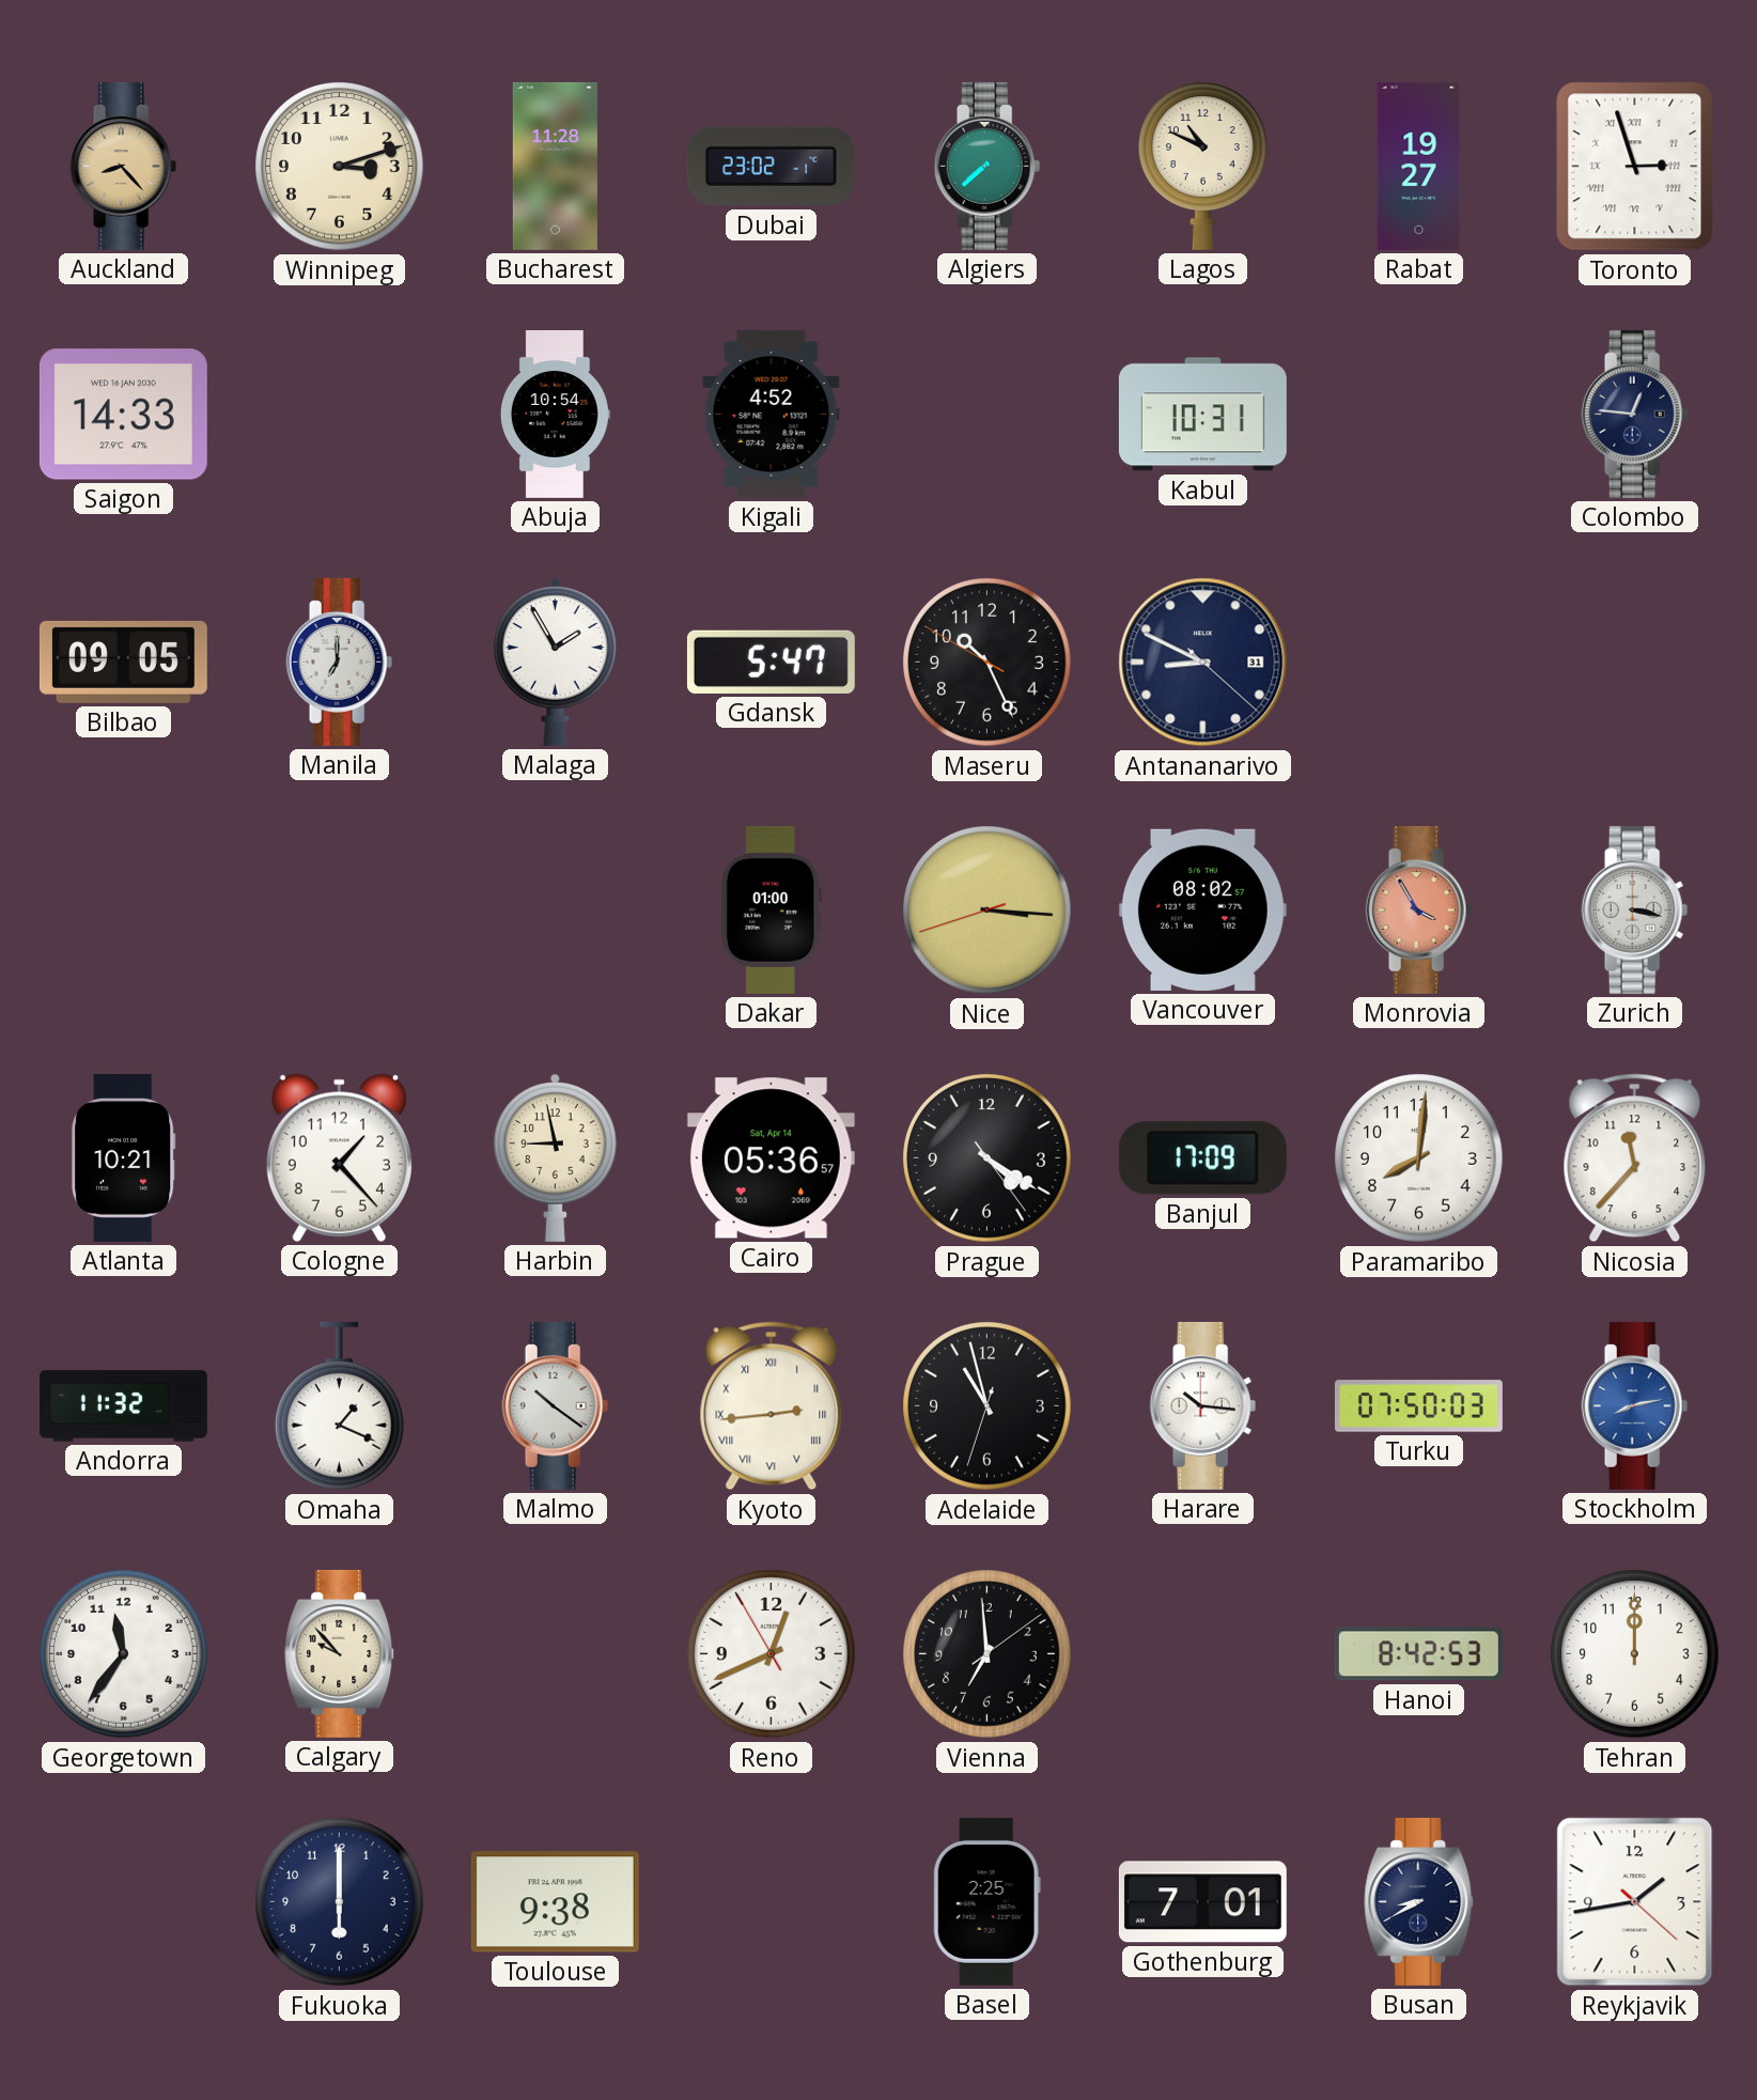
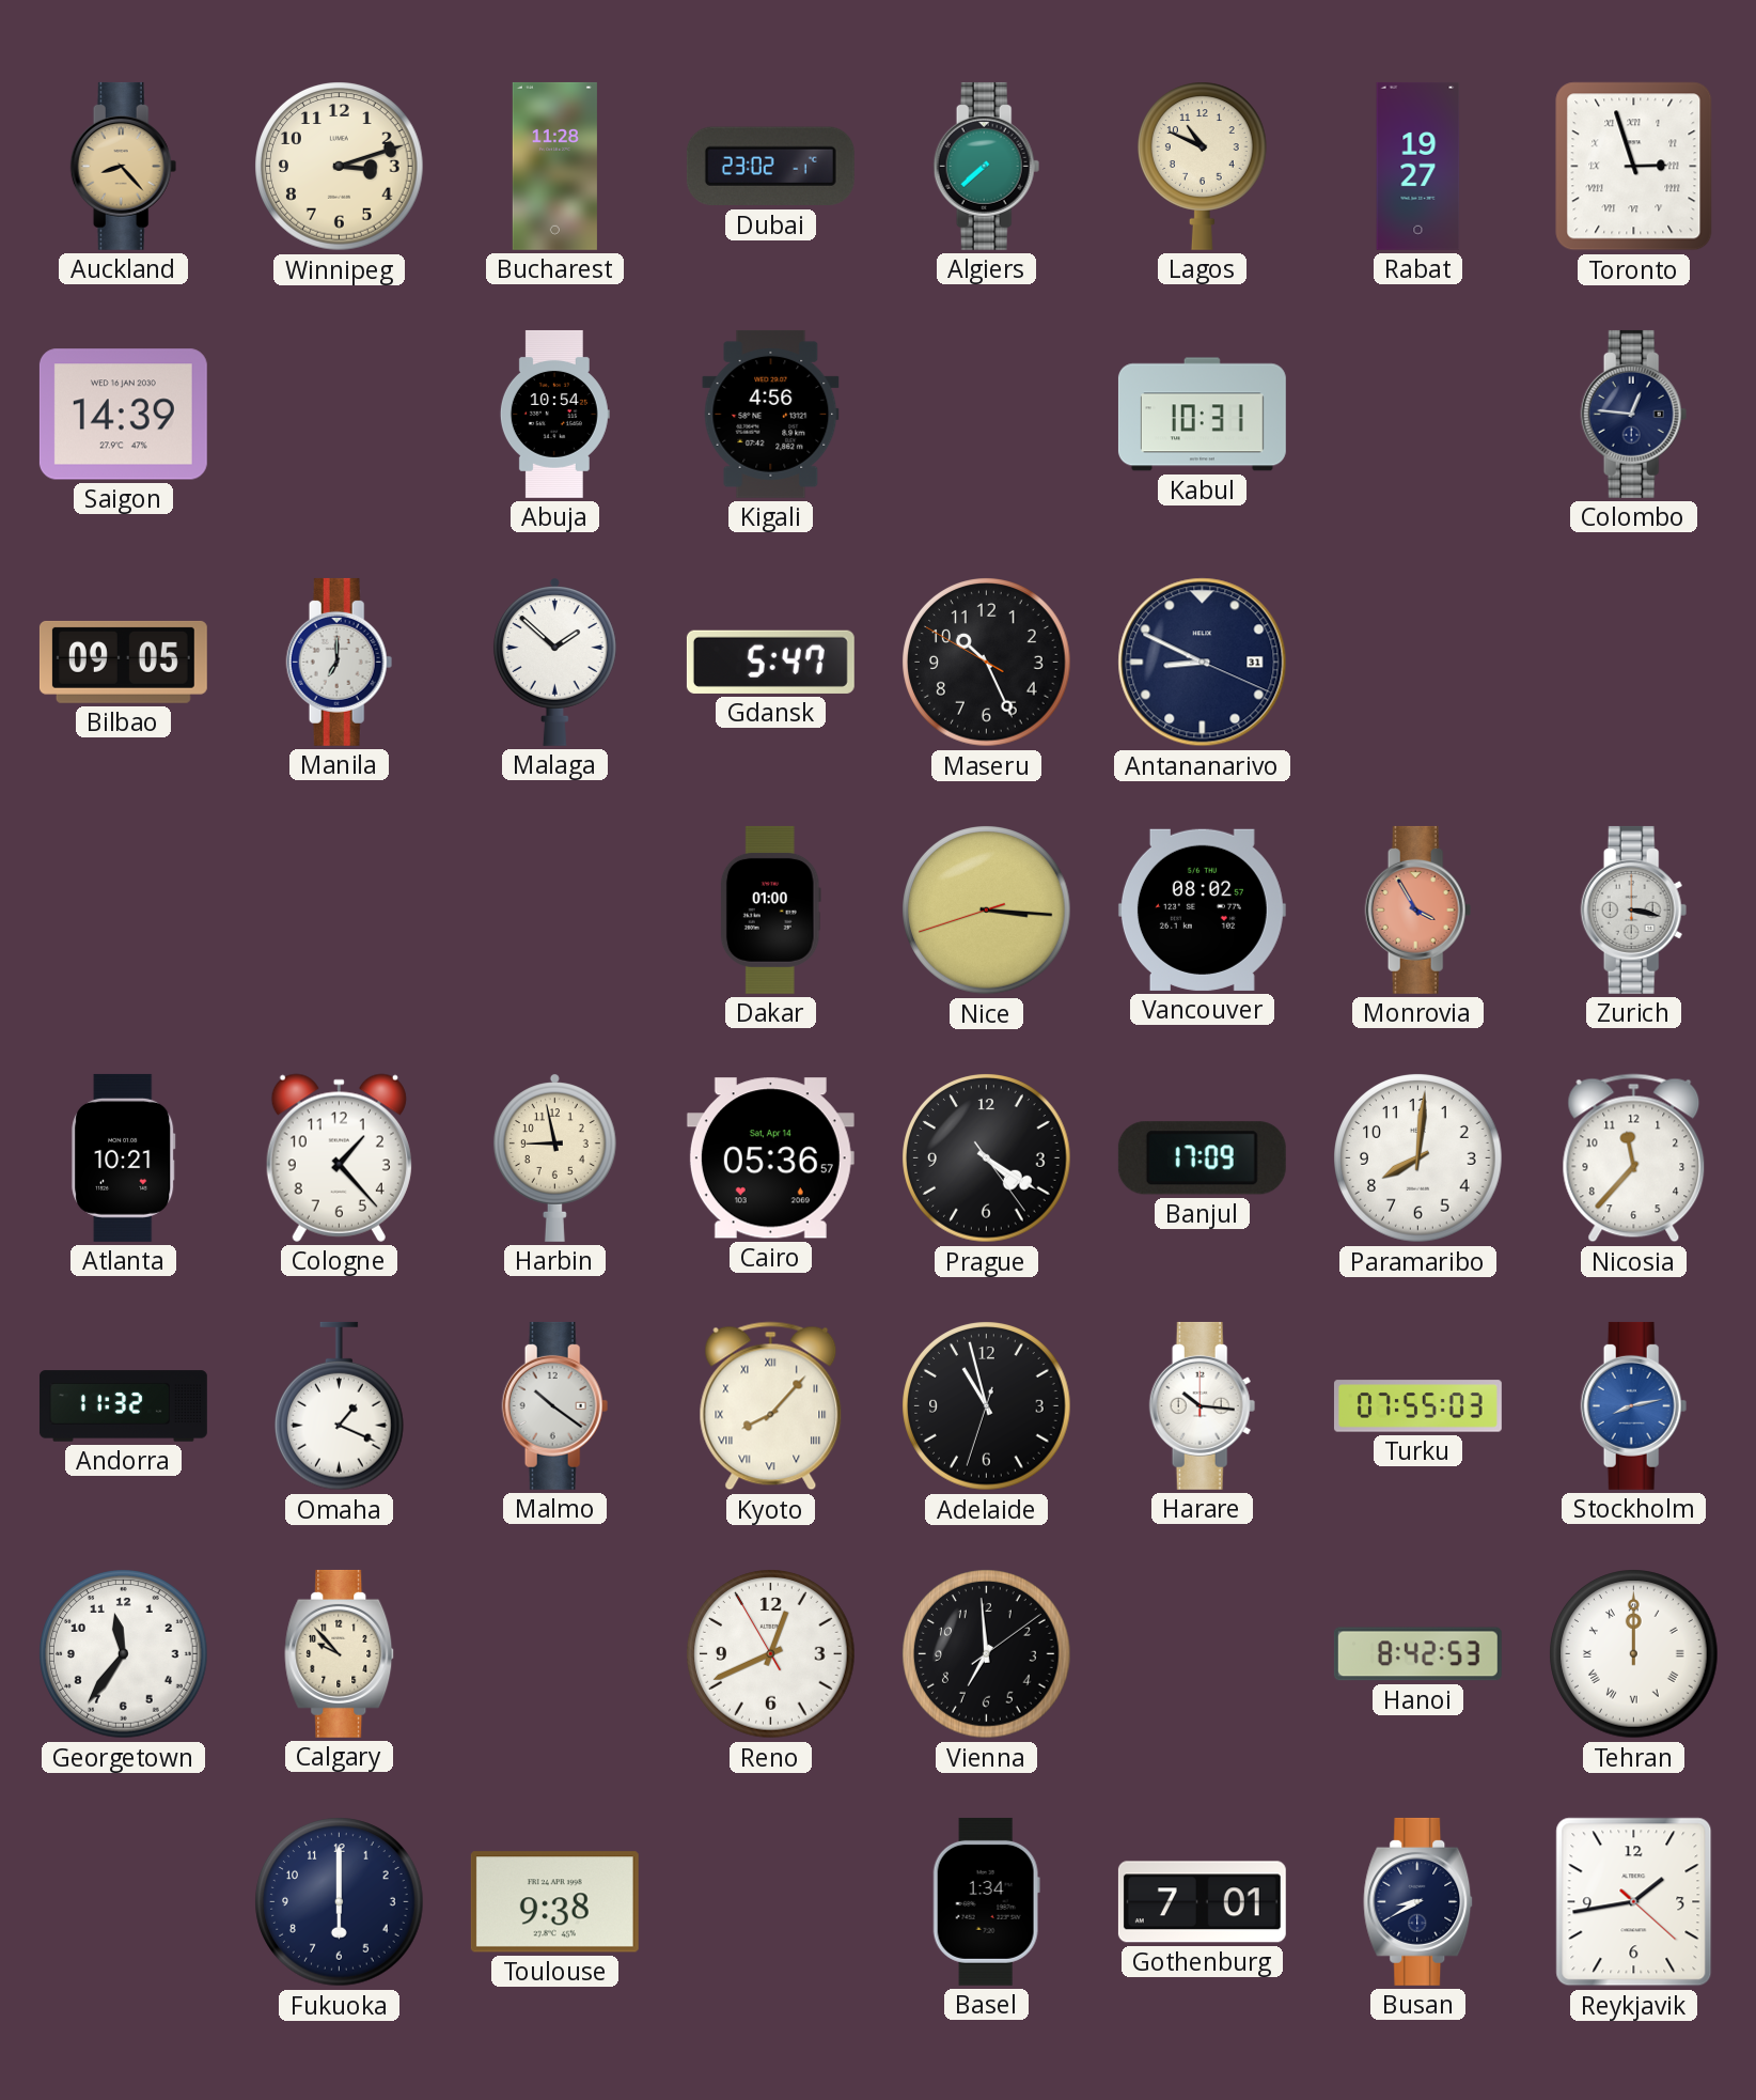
Saigon: 14:33 -> 14:39
Kigali: 4:52 -> 4:56
Malaga: 1:55 -> 1:52
Antananarivo: 8:49:22 -> 8:49:19
Kyoto: 2:44 -> 8:07
Turku: 07:50 -> 07:55
Tehran numerals: Arabic -> Roman
Basel: 2:25 -> 1:34
